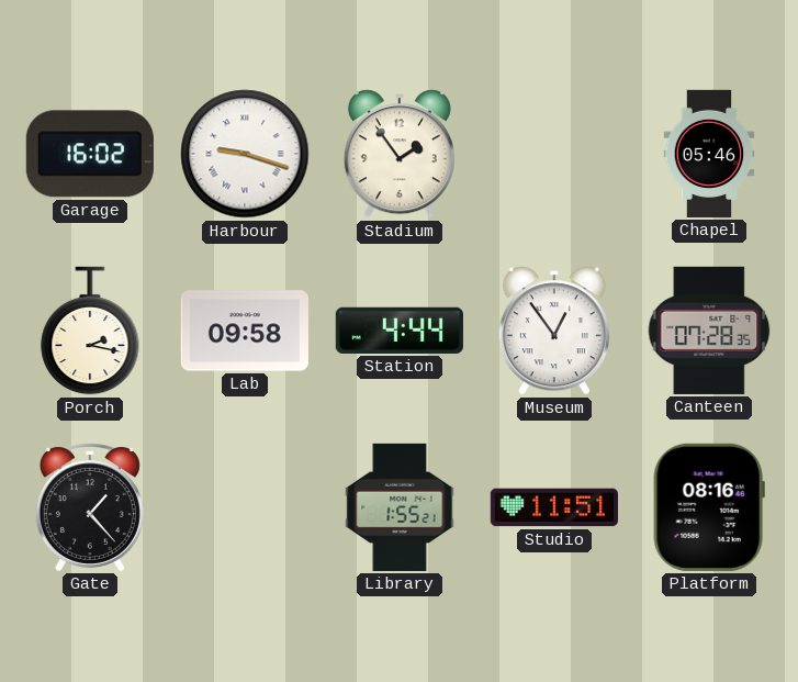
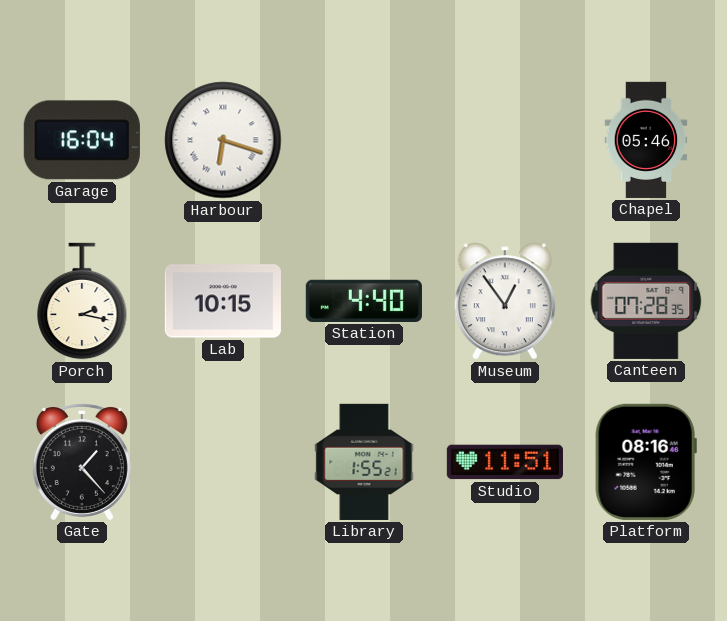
Garage: 16:02 -> 16:04
Harbour: 9:18 -> 6:18
Stadium: 1:54 -> none
Lab: 09:58 -> 10:15
Station: 4:44 -> 4:40
